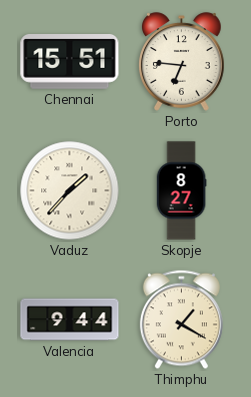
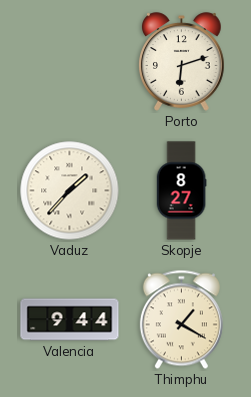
Chennai: 15:51 -> none
Porto: 6:46 -> 6:12
